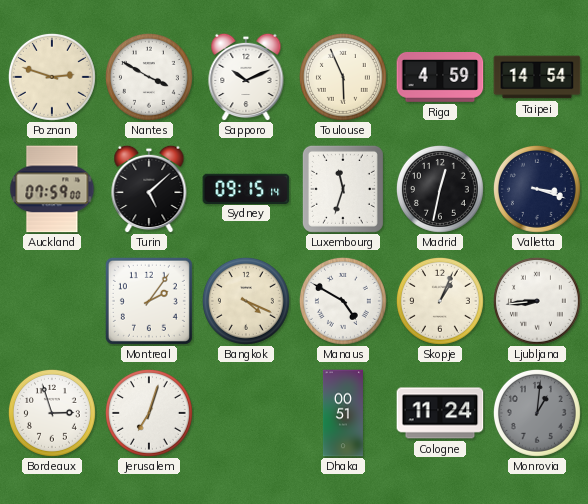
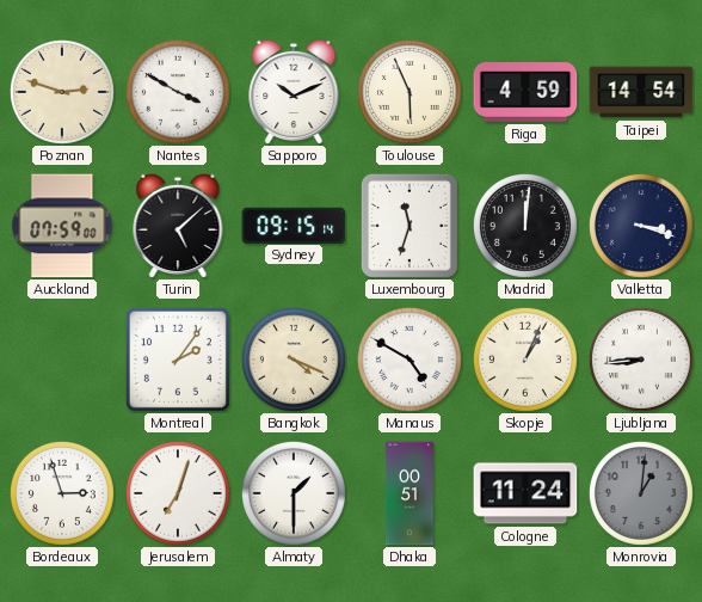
Madrid: 12:32 -> 12:01
Almaty: none -> 1:30
